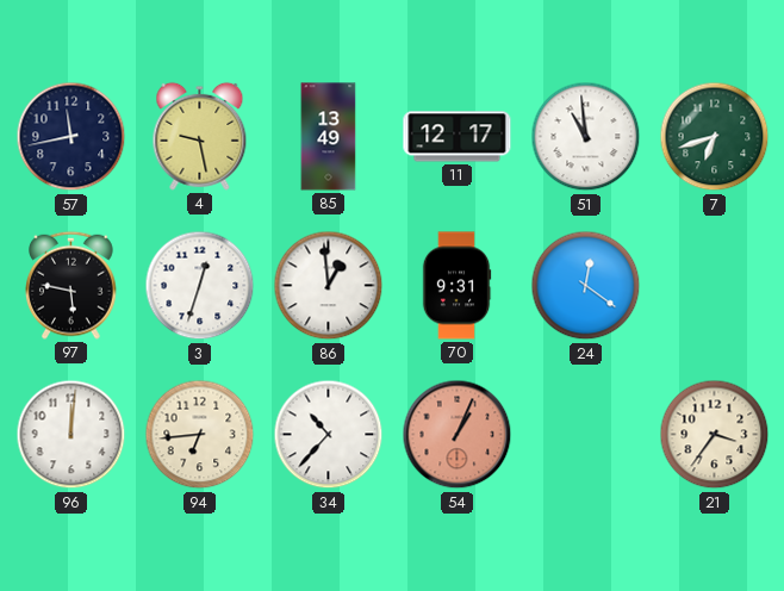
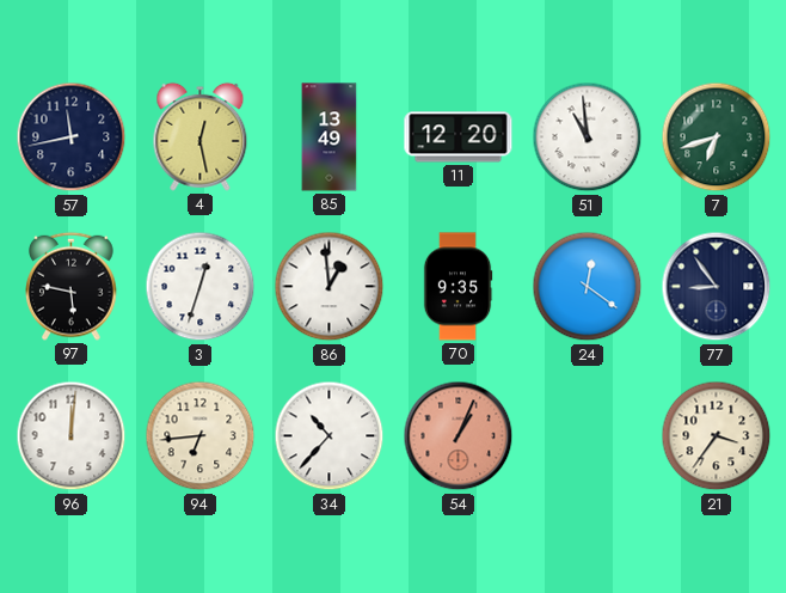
4: 9:28 -> 12:28
11: 12:17 -> 12:20
70: 9:31 -> 9:35
77: none -> 8:54
